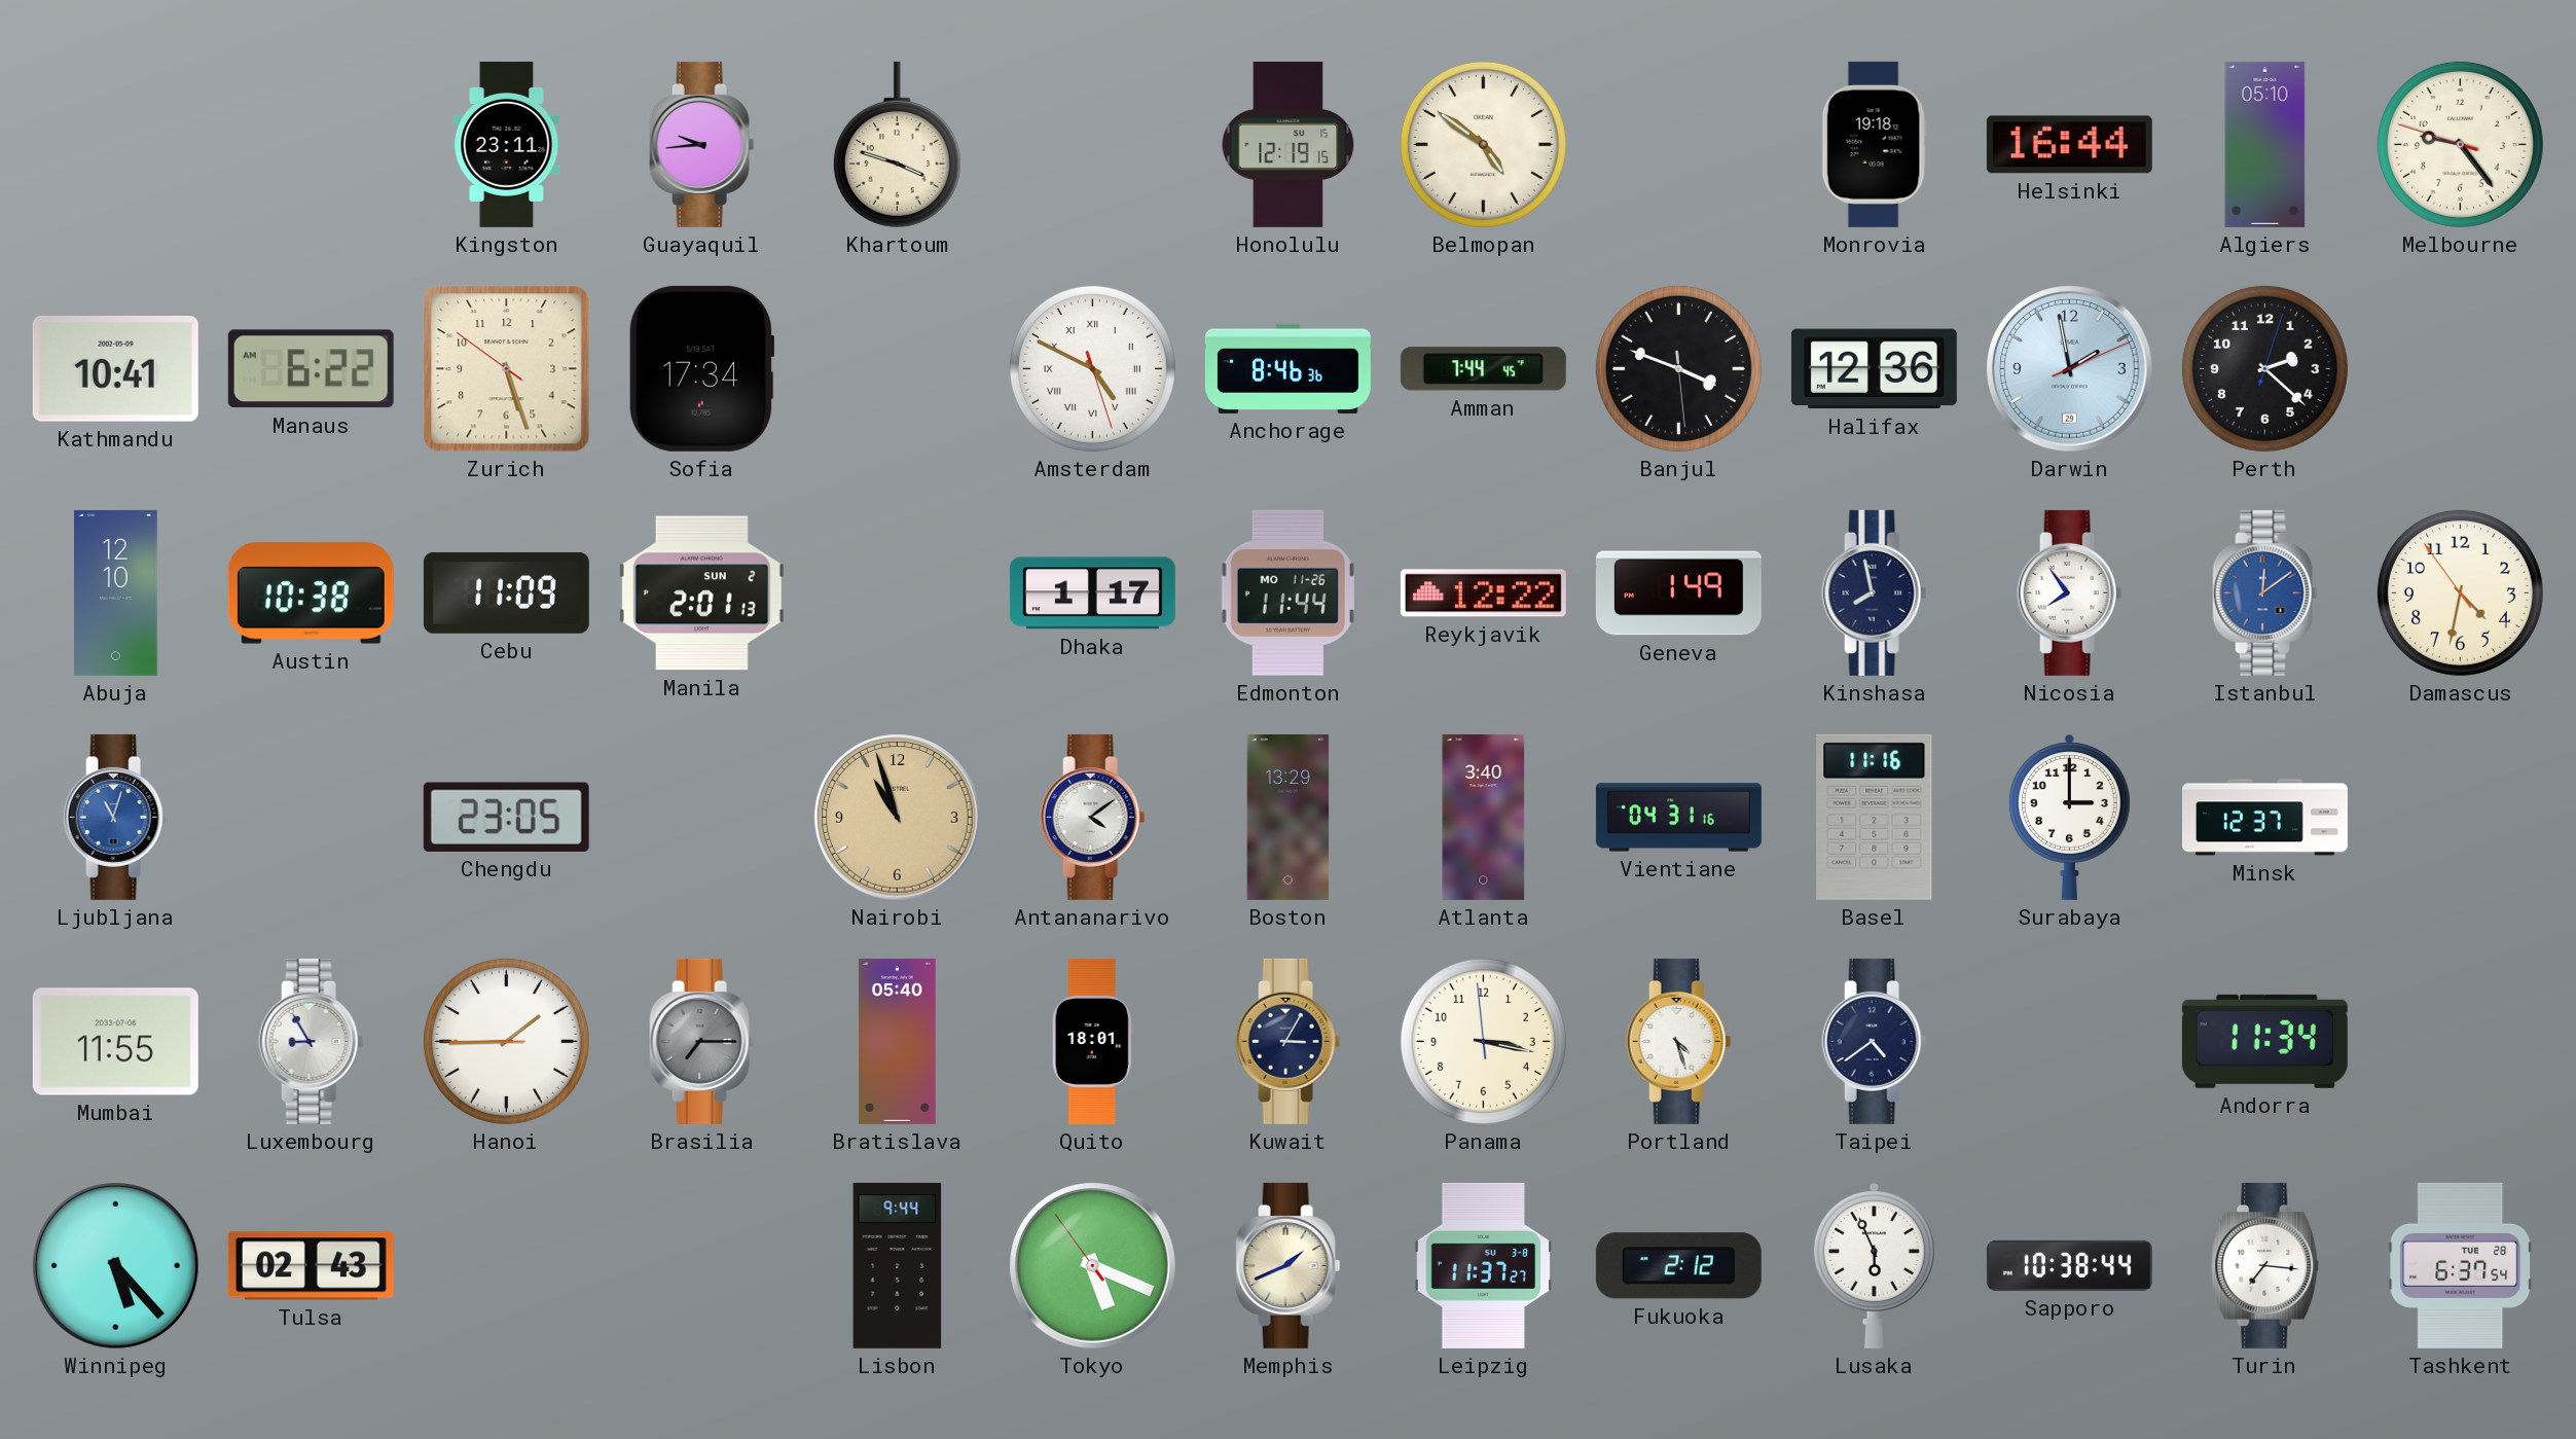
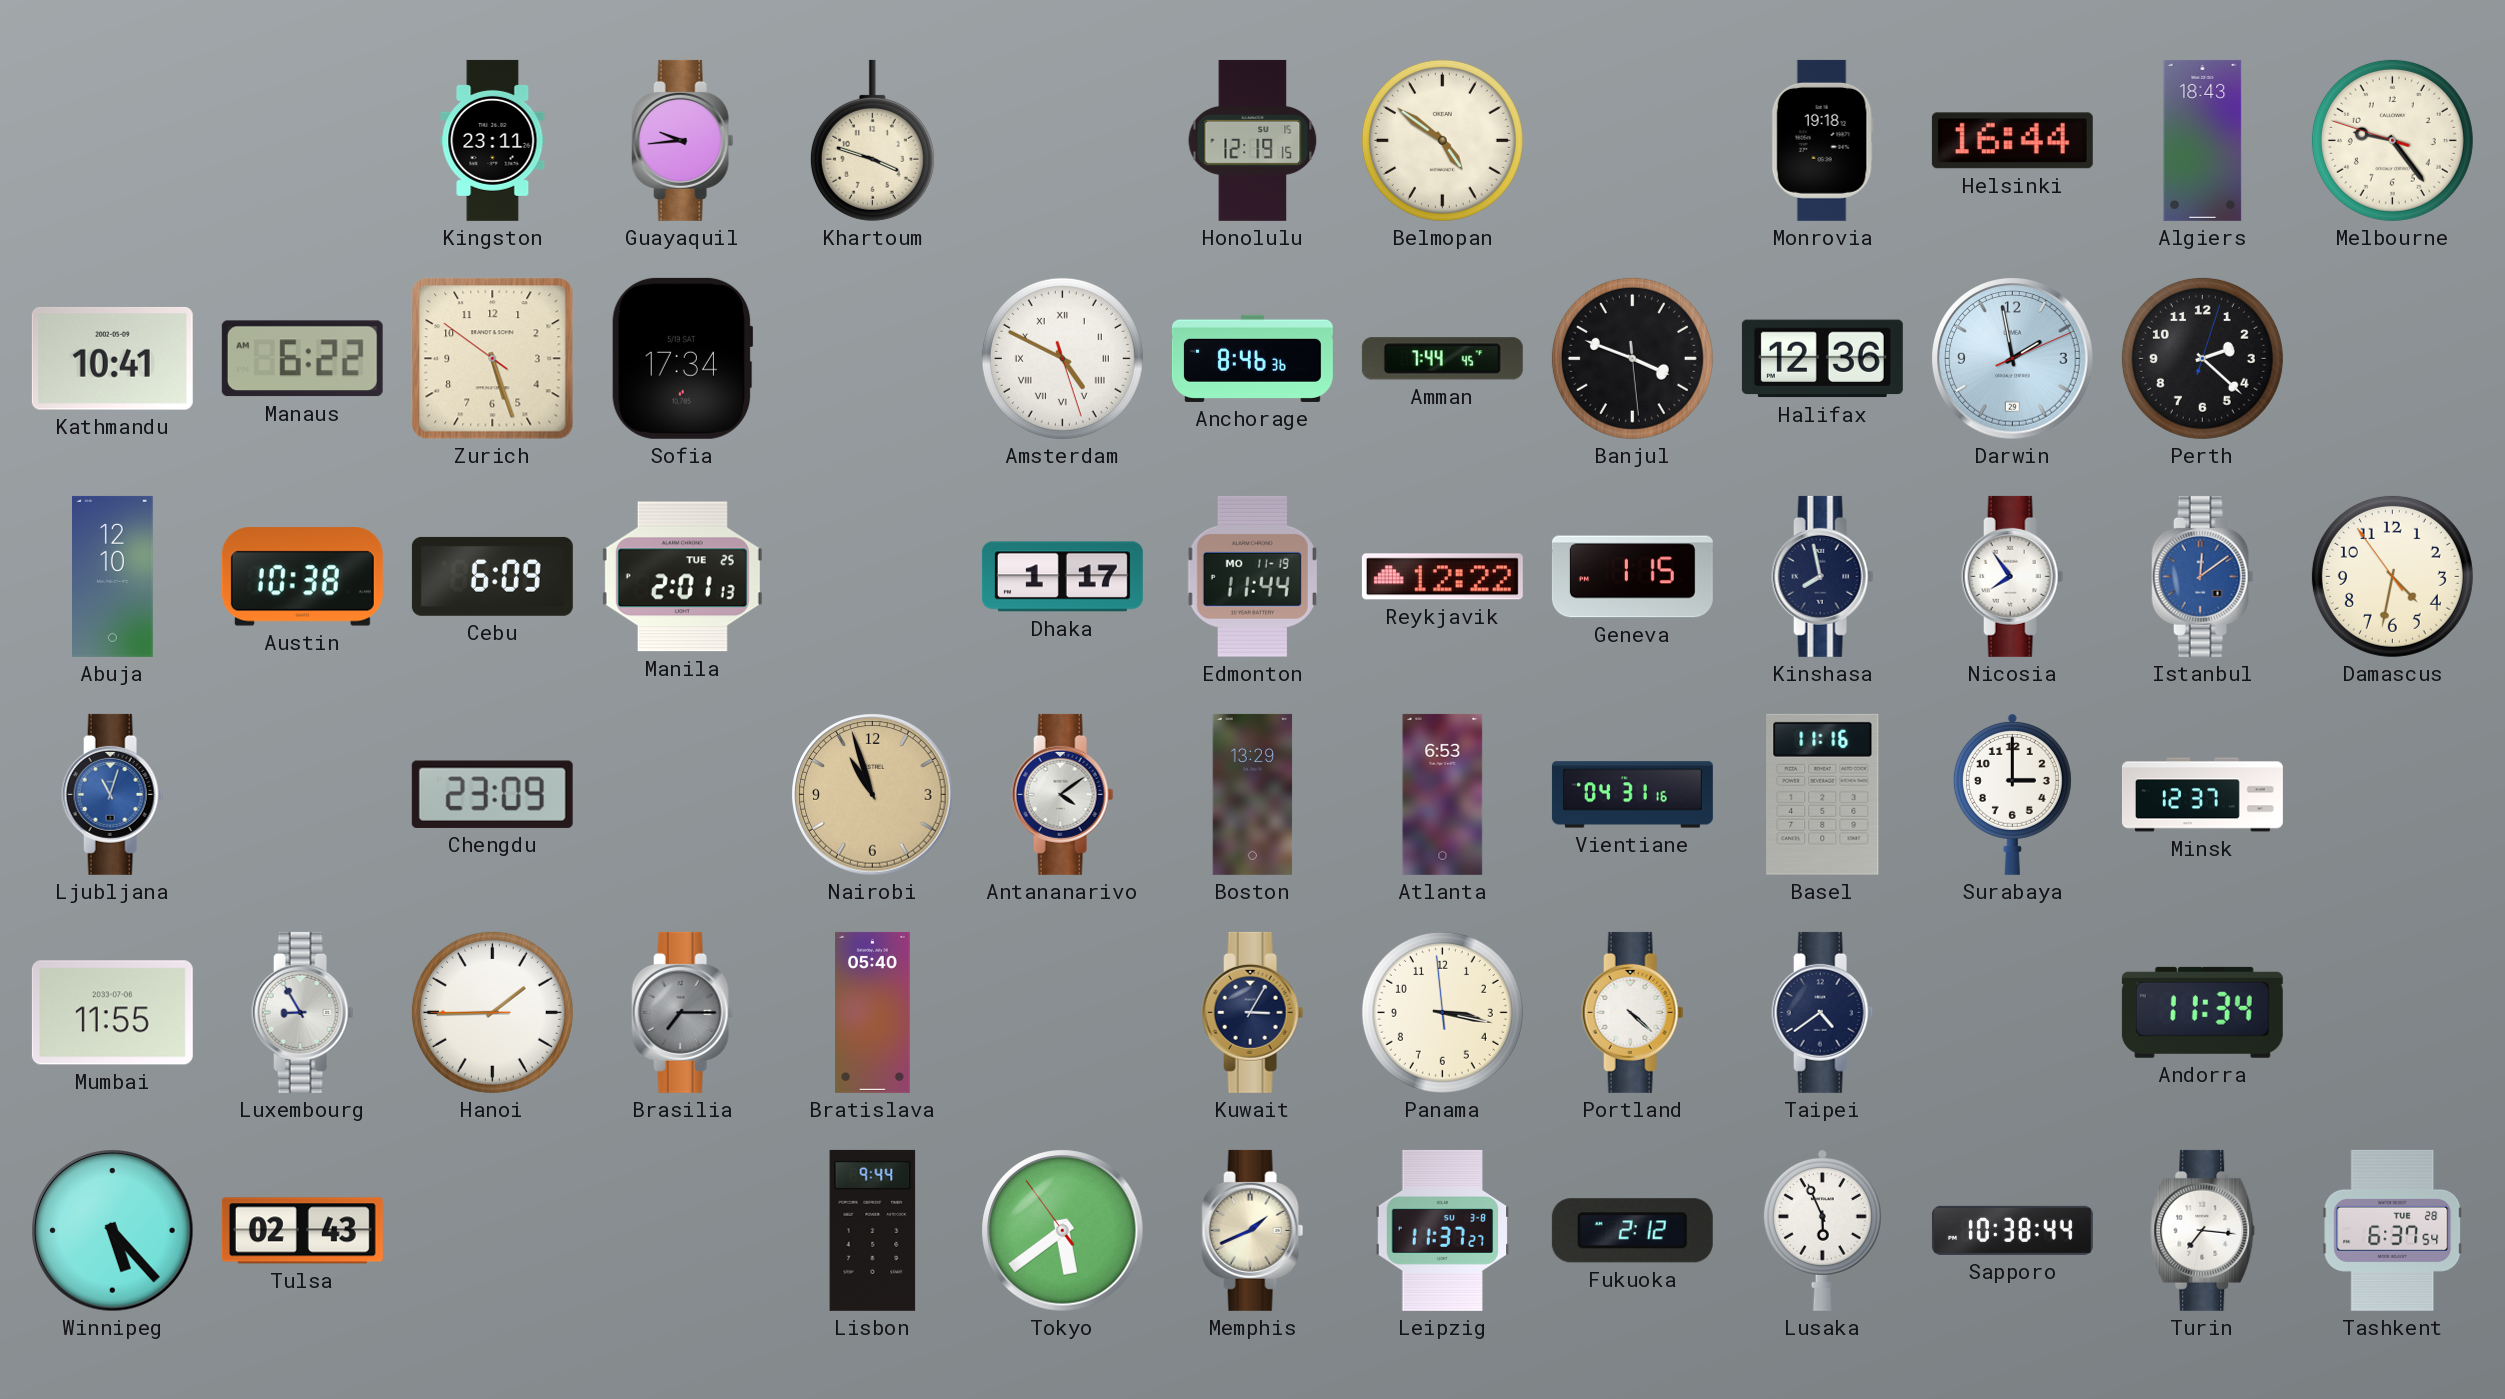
Algiers: 05:10 -> 18:43
Cebu: 11:09 -> 6:09
Manila date: SUN 2 -> TUE 25
Edmonton date: MO 11-26 -> MO 11-19
Geneva: 1:49 -> 1:15
Chengdu: 23:05 -> 23:09
Atlanta: 3:40 -> 6:53
Quito: 18:01 -> none
Portland: 4:27 -> 4:22
Tokyo: 5:18 -> 5:38
